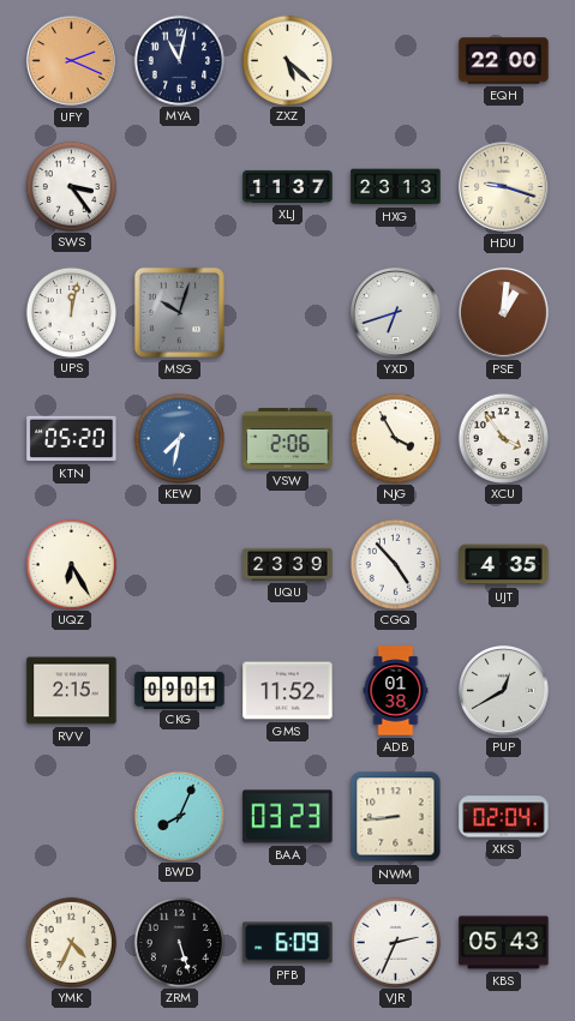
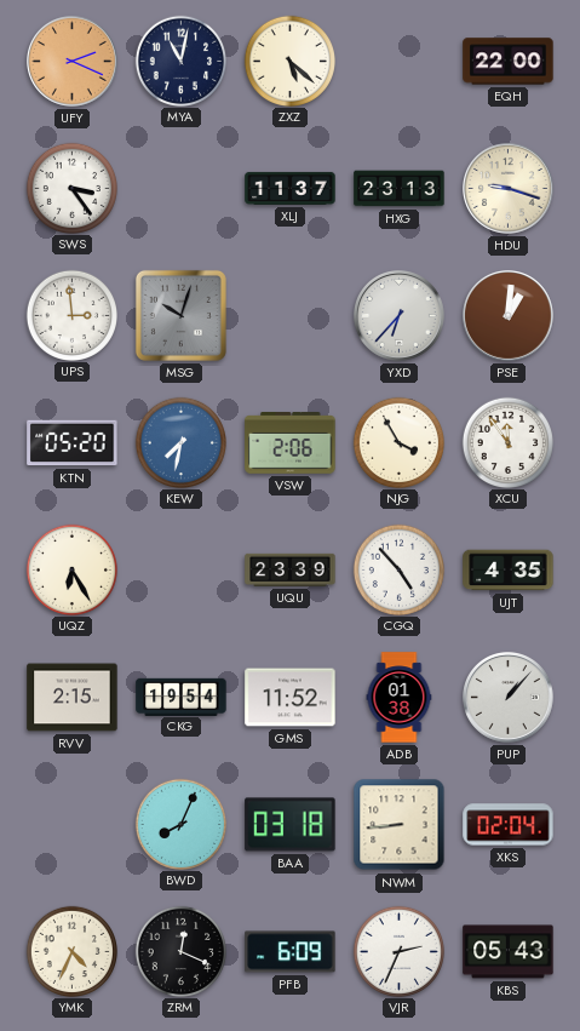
UPS: 12:02 -> 2:59
YXD: 6:42 -> 6:37
XCU: 3:54 -> 11:54
CKG: 09:01 -> 19:54
PUP: 12:40 -> 1:07
BAA: 03:23 -> 03:18
ZRM: 5:27 -> 12:19
